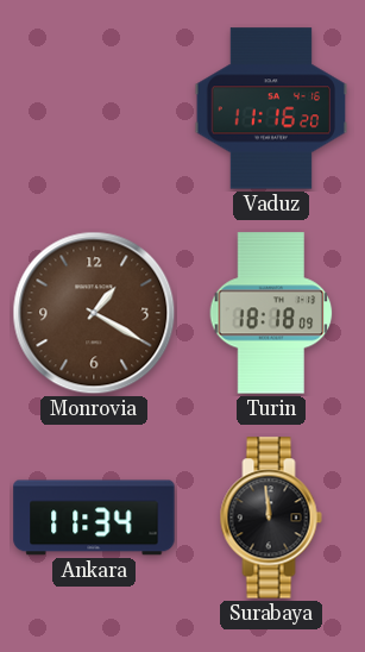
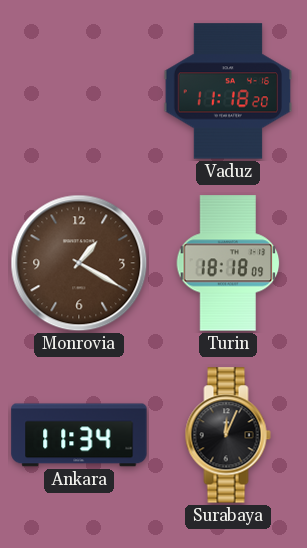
Vaduz: 11:16 -> 11:18
Surabaya: 11:59 -> 12:04
